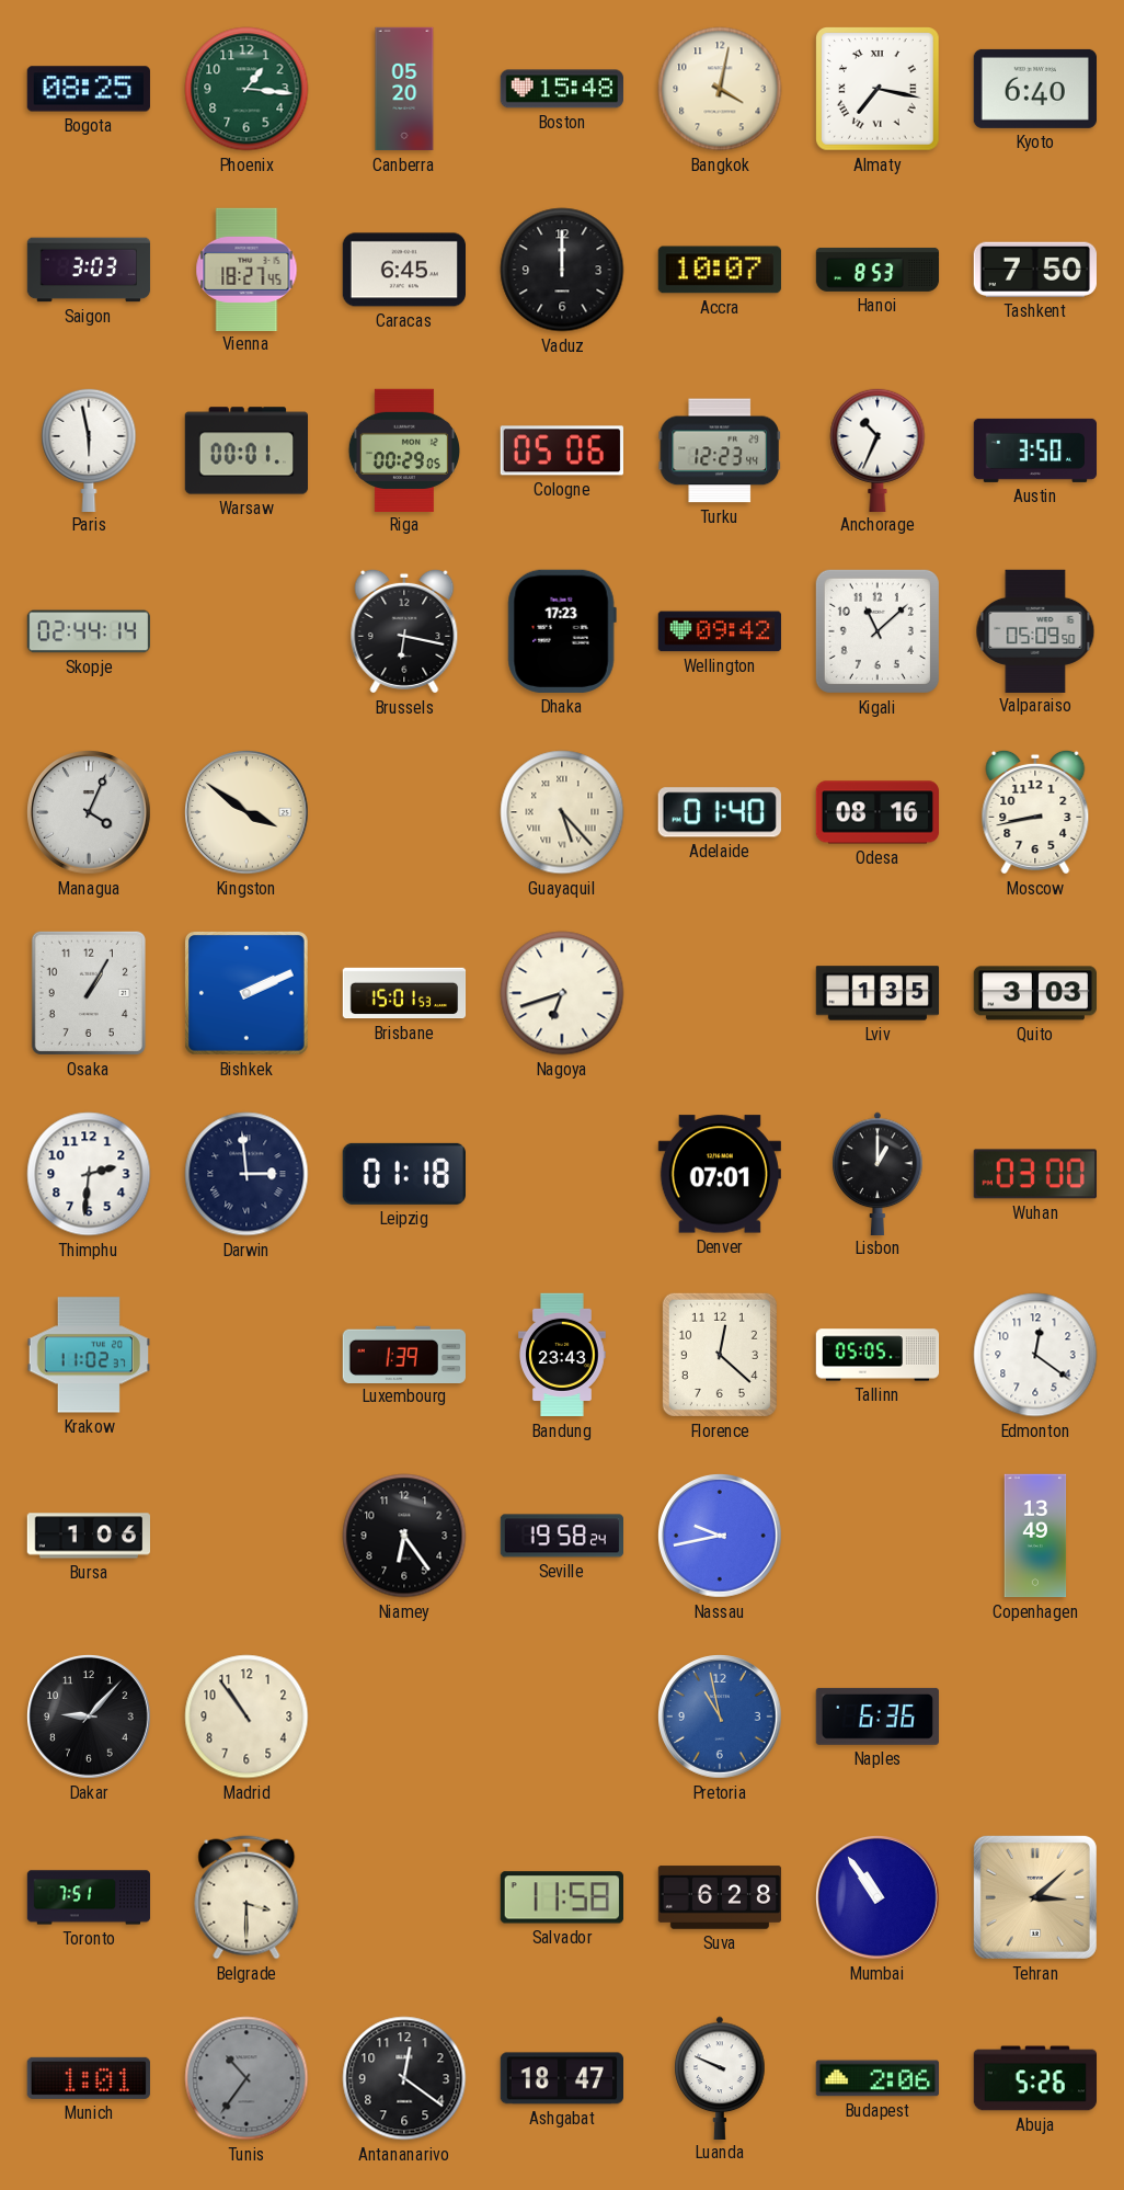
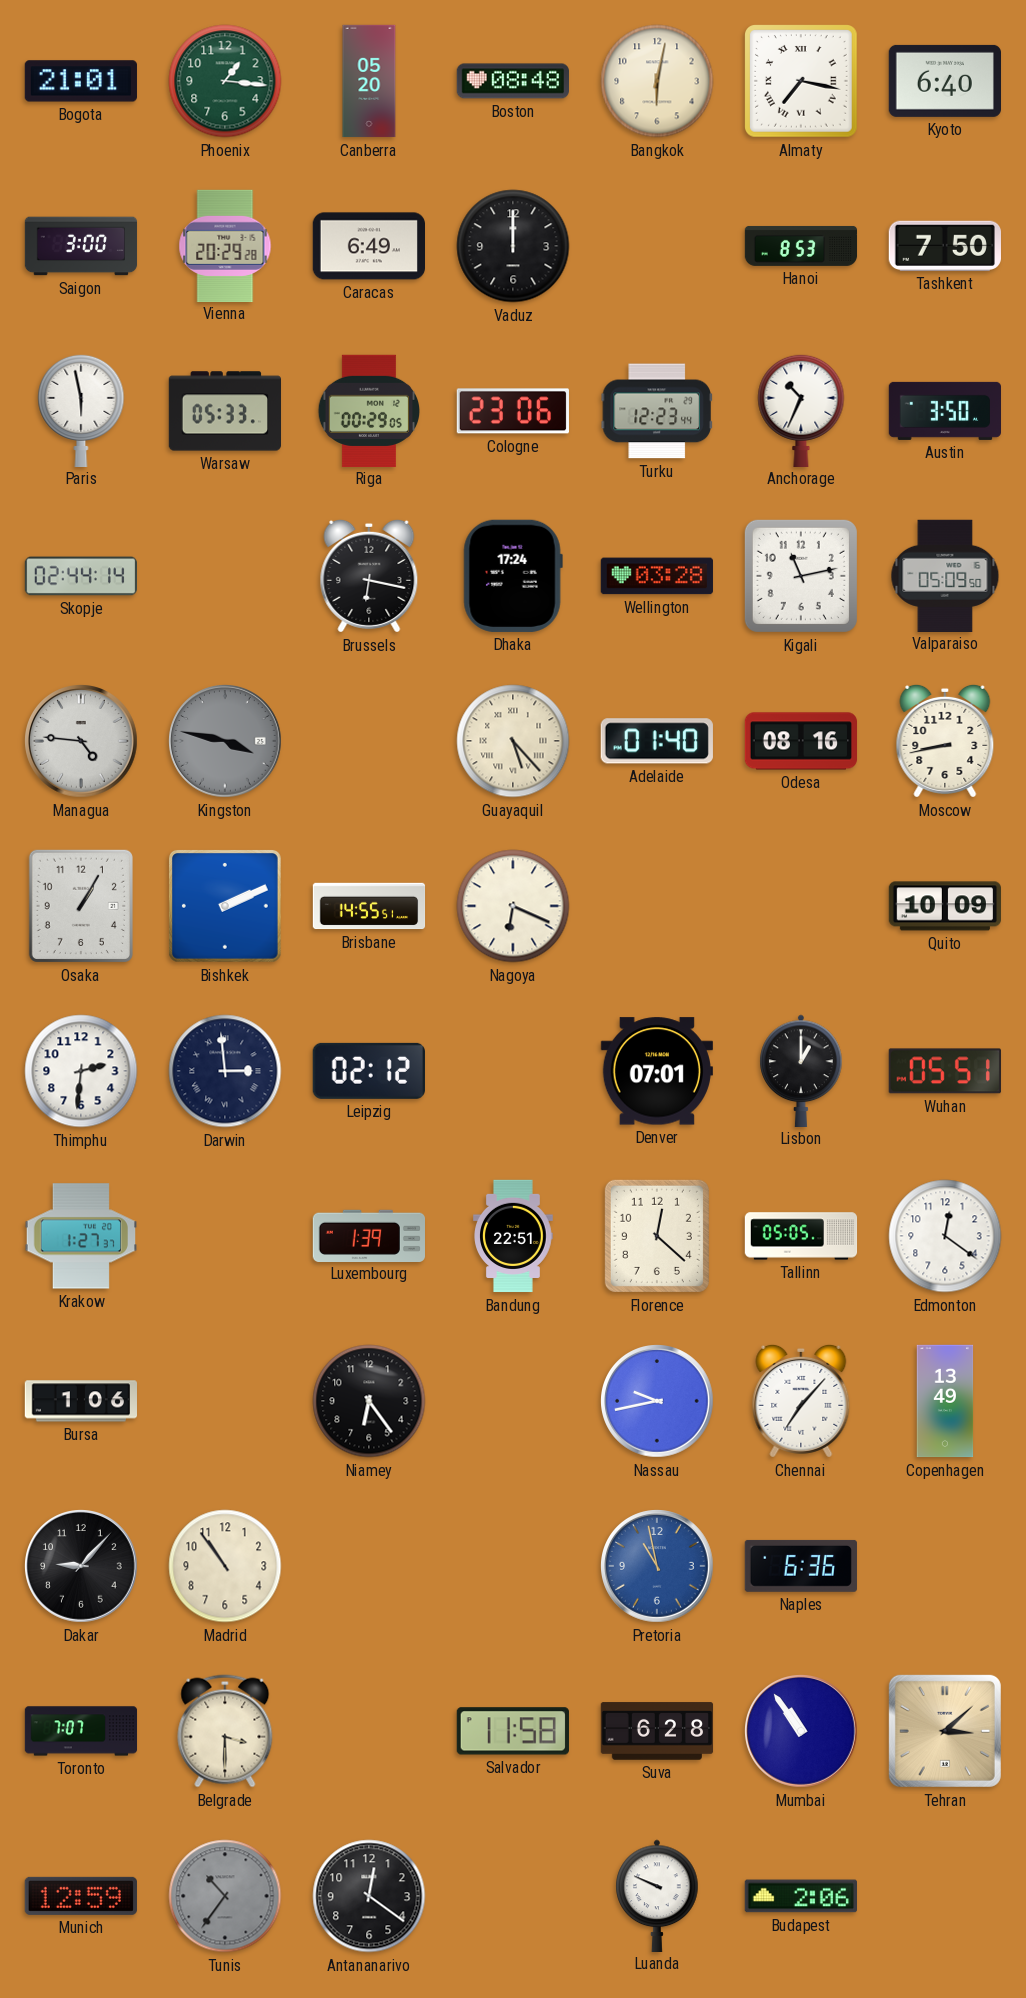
Bogota: 08:25 -> 21:01
Boston: 15:48 -> 08:48
Bangkok: 4:02 -> 6:02
Saigon: 3:03 -> 3:00
Vienna: 18:27 -> 20:29
Caracas: 6:45 -> 6:49
Accra: 10:07 -> none
Warsaw: 00:01 -> 05:33
Cologne: 05:06 -> 23:06
Dhaka: 17:23 -> 17:24
Wellington: 09:42 -> 03:28
Kigali: 11:08 -> 11:13
Managua: 4:04 -> 4:46
Kingston: 3:51 -> 3:47
Kingston dial: cream -> grey
Brisbane: 15:01 -> 14:55
Nagoya: 6:42 -> 6:19
Lviv: 1:35 -> none
Quito: 3:03 -> 10:09
Leipzig: 01:18 -> 02:12
Wuhan: 03:00 -> 05:51
Krakow: 11:02 -> 1:27
Bandung: 23:43 -> 22:51
Seville: 19:58 -> none
Chennai: none -> 7:07
Toronto: 7:51 -> 7:07
Munich: 1:01 -> 12:59
Ashgabat: 18:47 -> none
Abuja: 5:26 -> none
